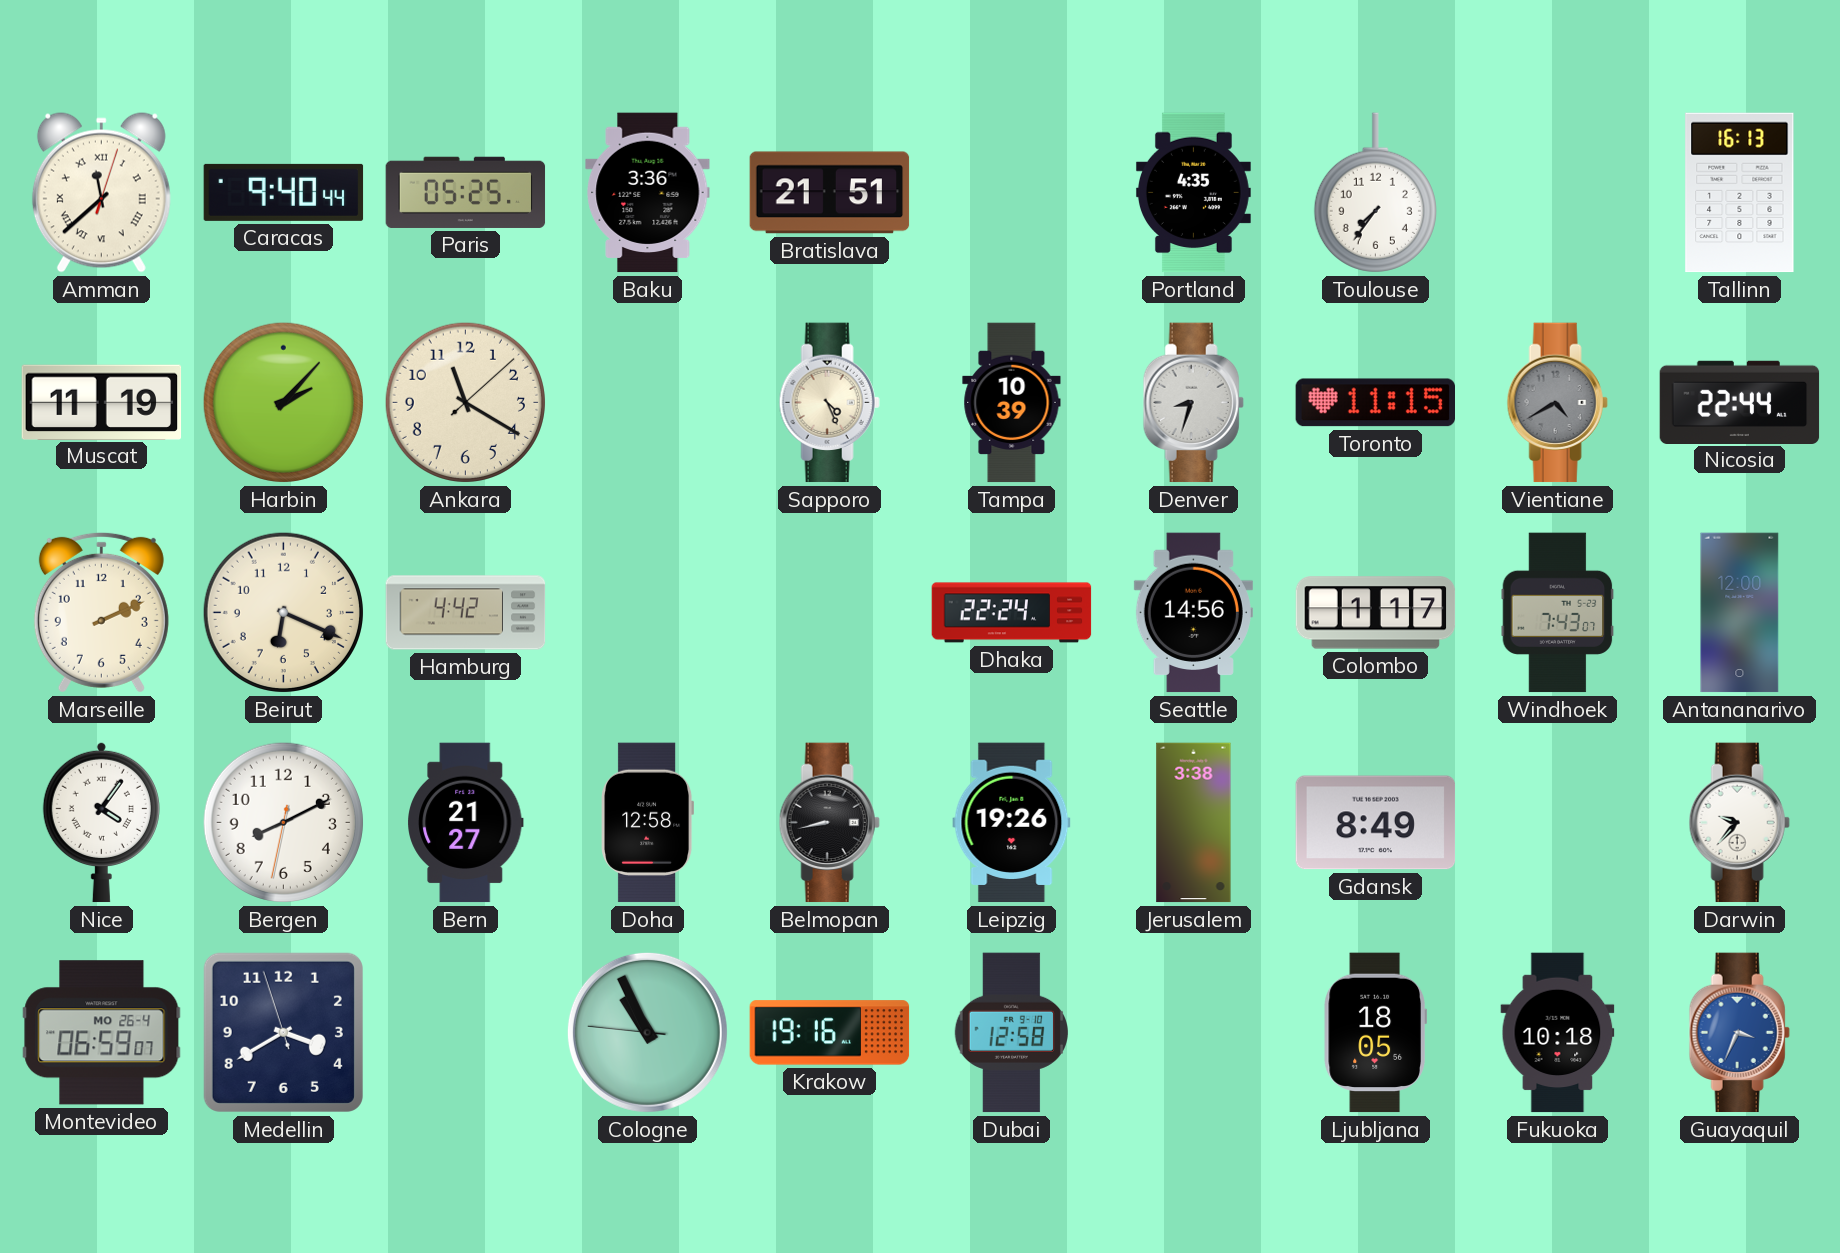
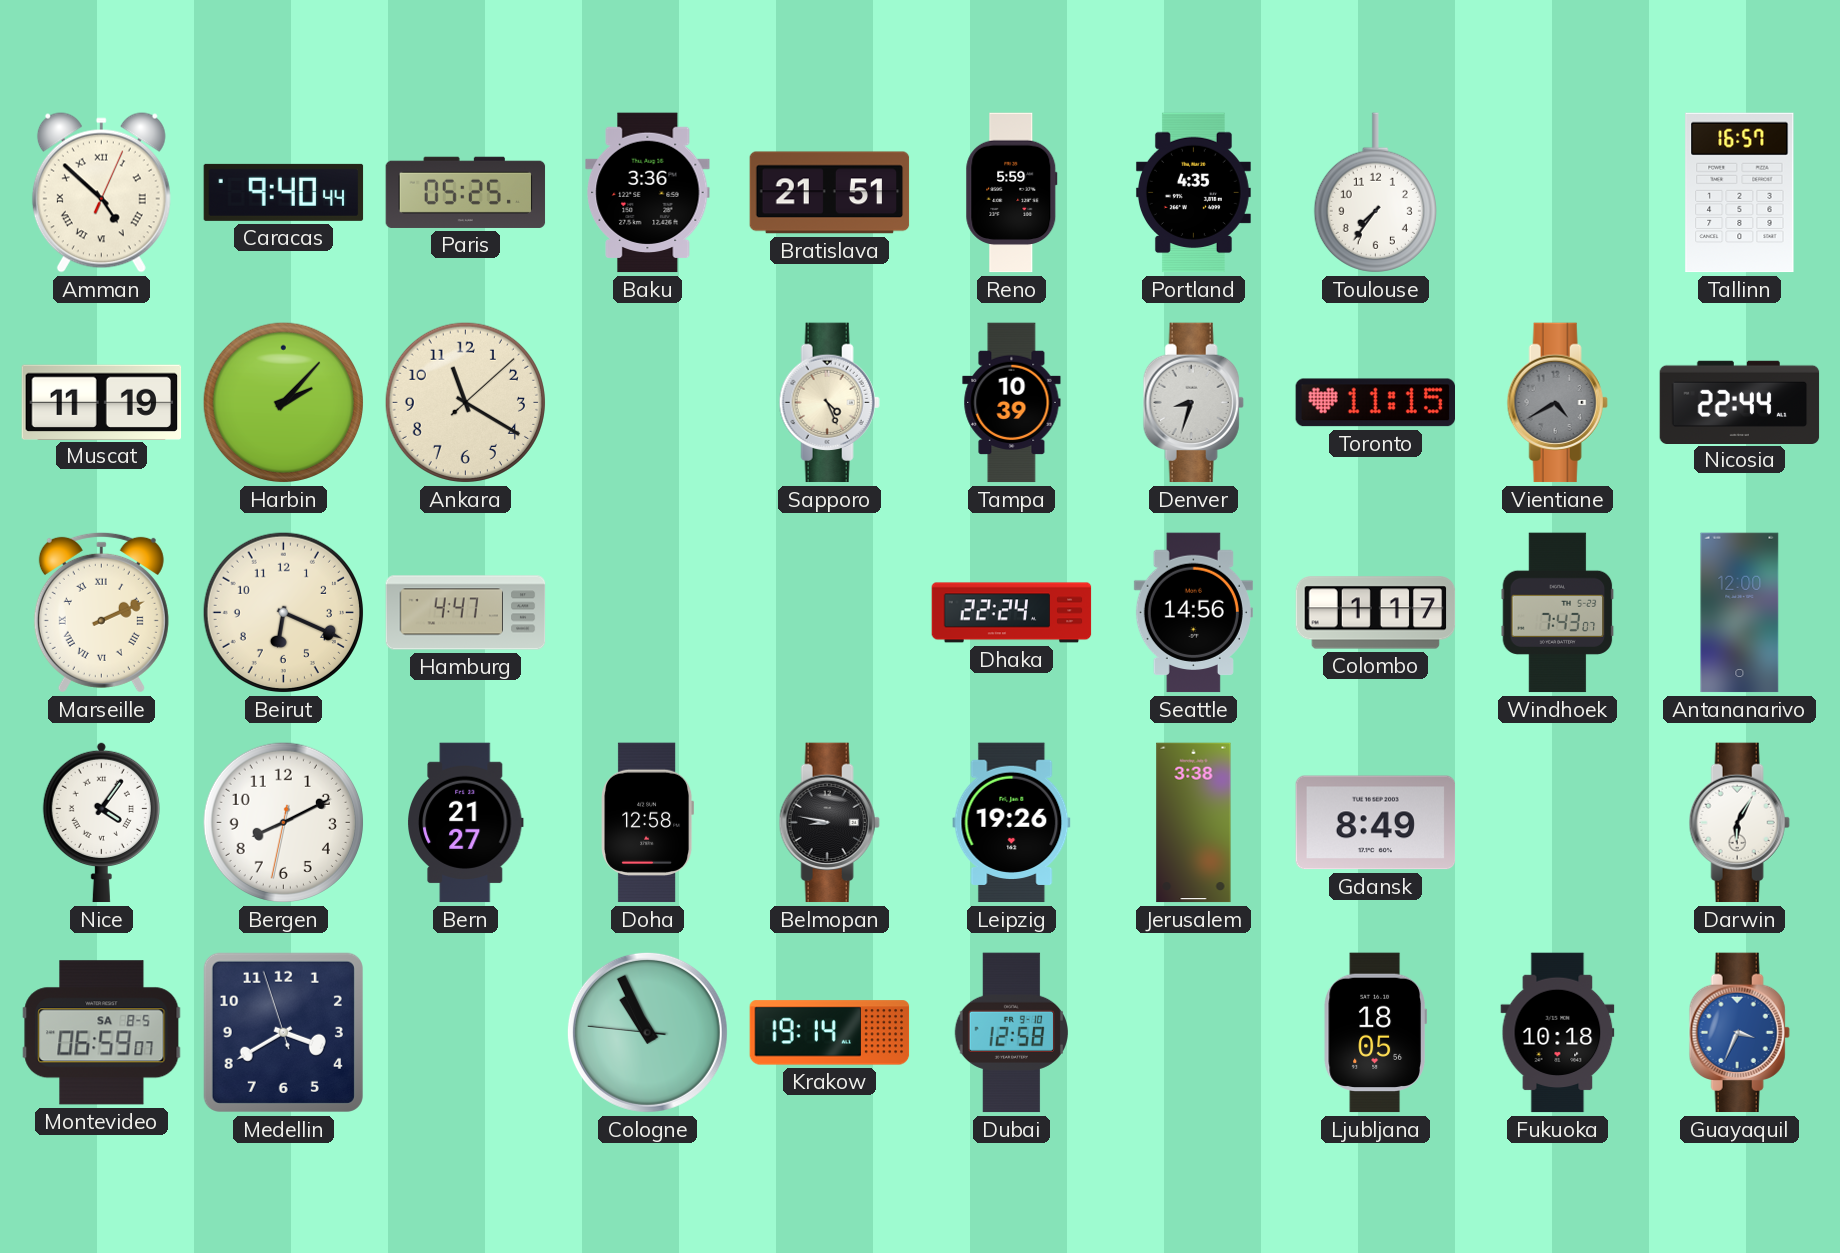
Amman: 11:38 -> 4:52
Reno: none -> 5:59
Tallinn: 16:13 -> 16:57
Marseille numerals: Arabic -> Roman
Hamburg: 4:42 -> 4:47
Belmopan: 8:43 -> 8:47
Darwin: 9:37 -> 6:05
Montevideo date: MO 26-4 -> SA 8-5
Krakow: 19:16 -> 19:14
